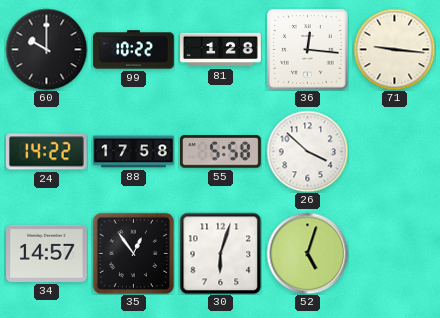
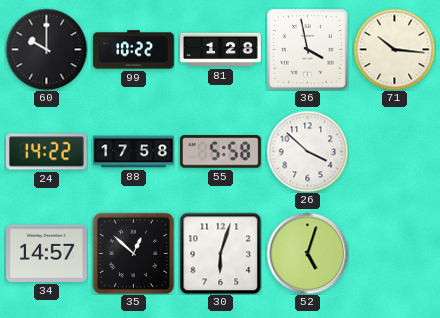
36: 12:16 -> 3:58
71: 9:16 -> 10:16
35: 12:54 -> 12:52
